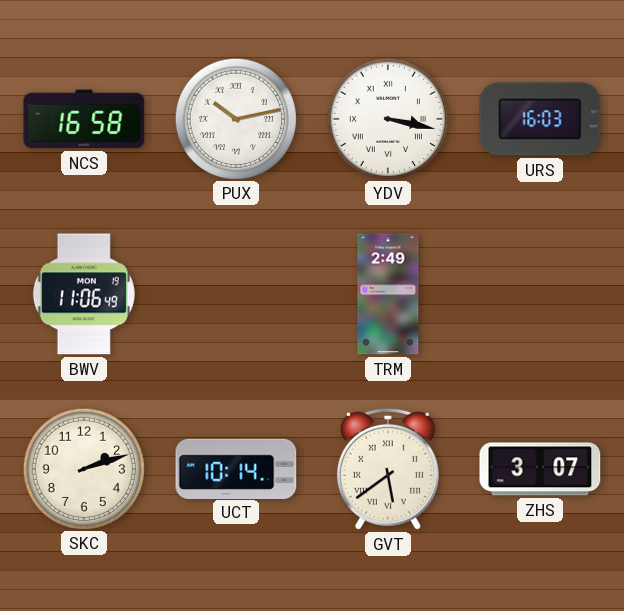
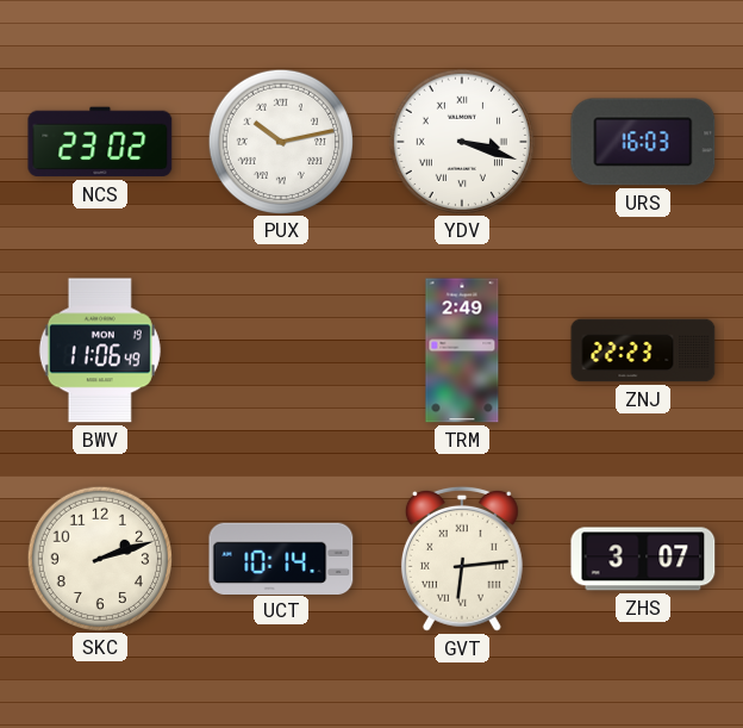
NCS: 16:58 -> 23:02
YDV: 3:17 -> 3:18
ZNJ: none -> 22:23
GVT: 5:39 -> 6:14
